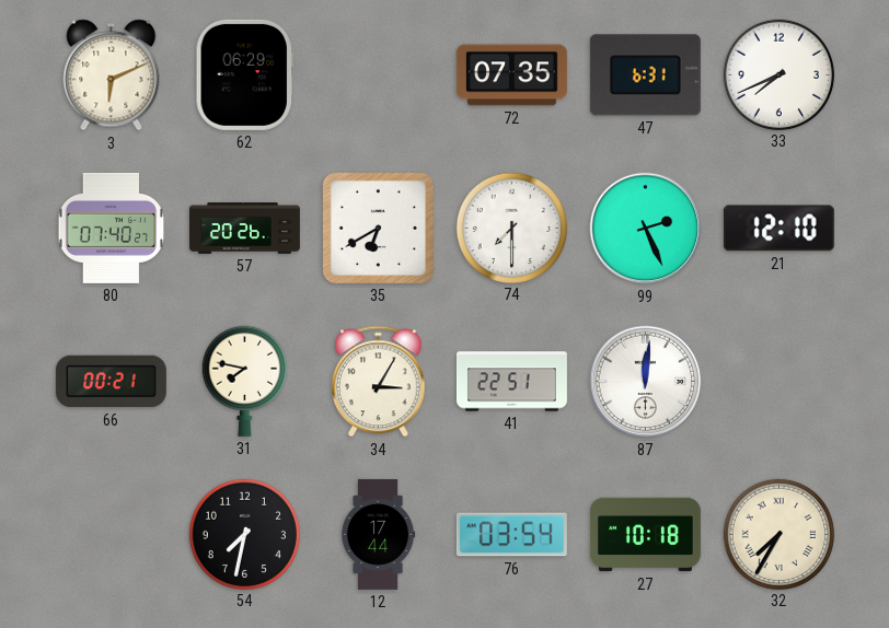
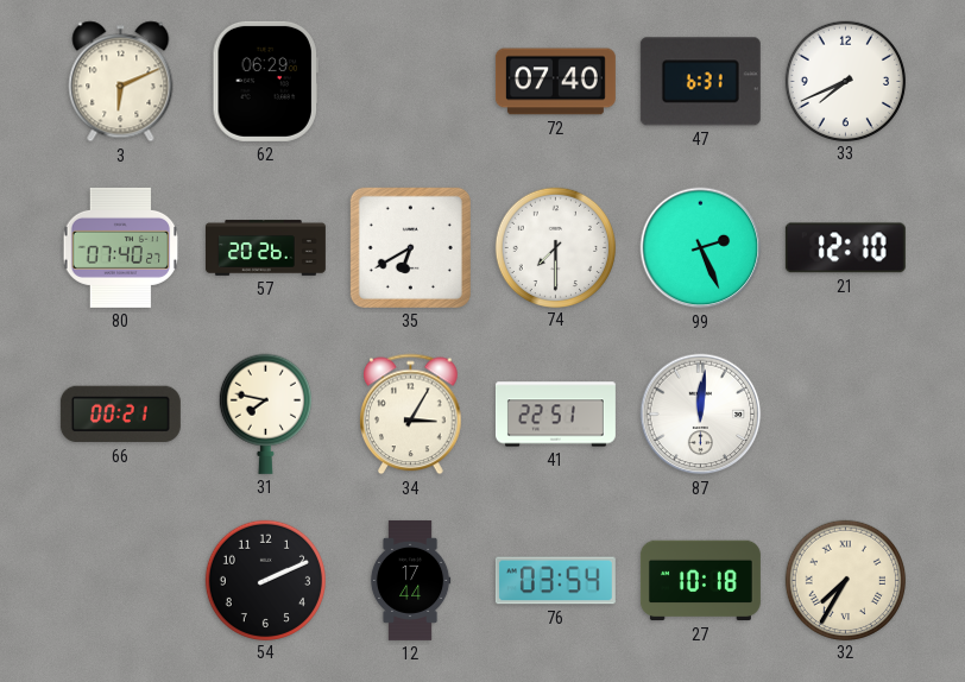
72: 07:35 -> 07:40
54: 7:32 -> 2:11
